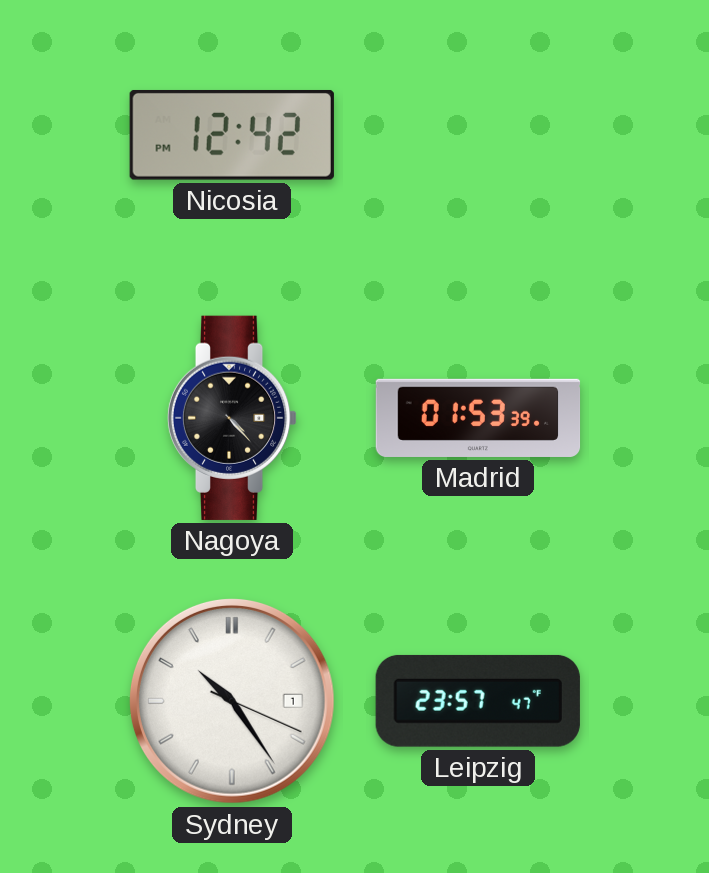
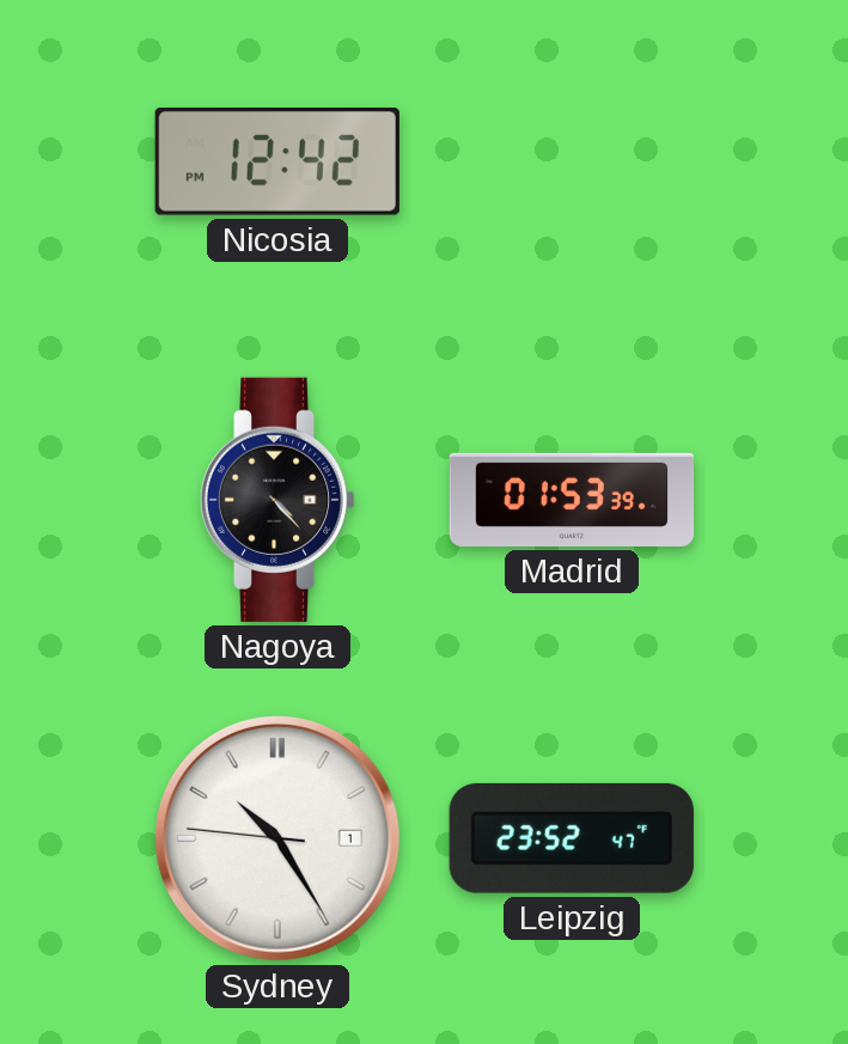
Sydney: 10:24:19 -> 10:24:46
Leipzig: 23:57 -> 23:52
